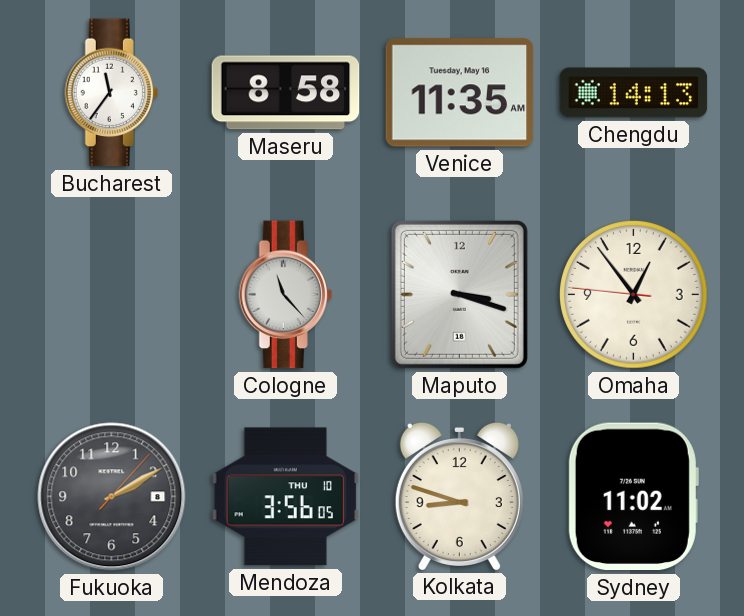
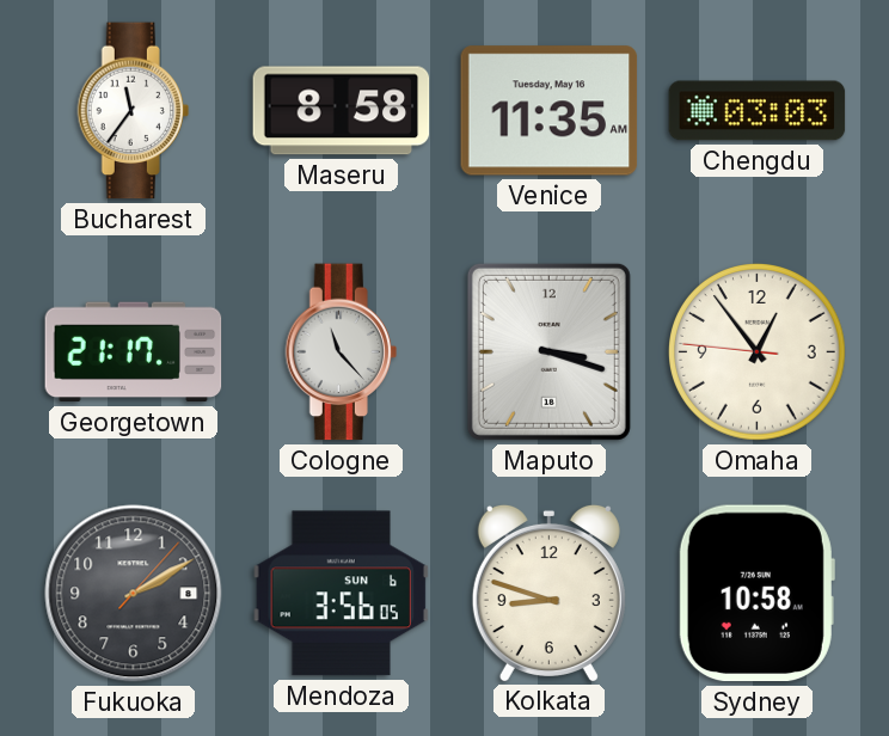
Chengdu: 14:13 -> 03:03
Georgetown: none -> 21:17
Mendoza date: THU 10 -> SUN 6
Sydney: 11:02 -> 10:58
